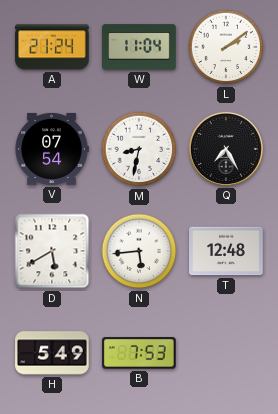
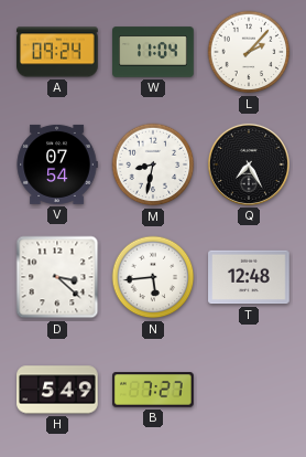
A: 21:24 -> 09:24
L: 2:09 -> 2:07
D: 5:40 -> 3:22
B: 7:53 -> 7:27
